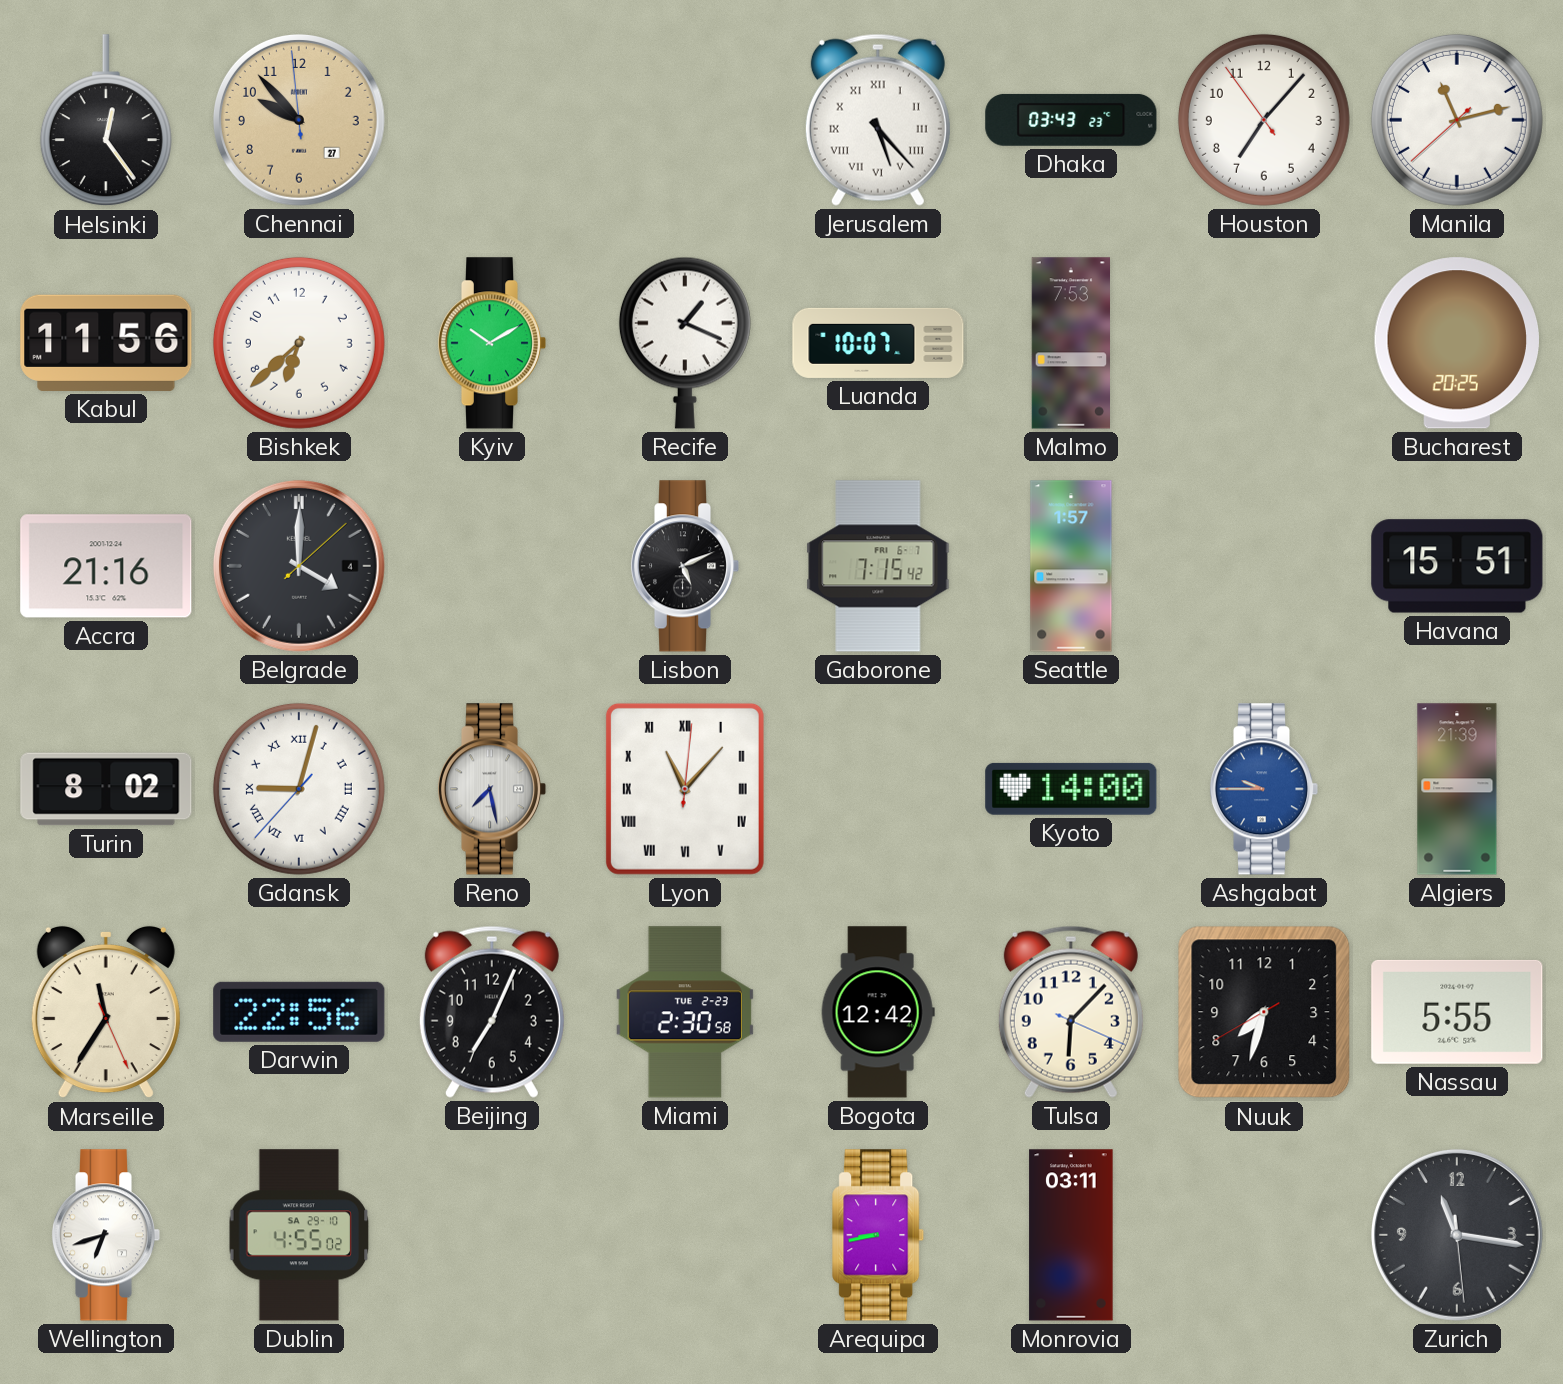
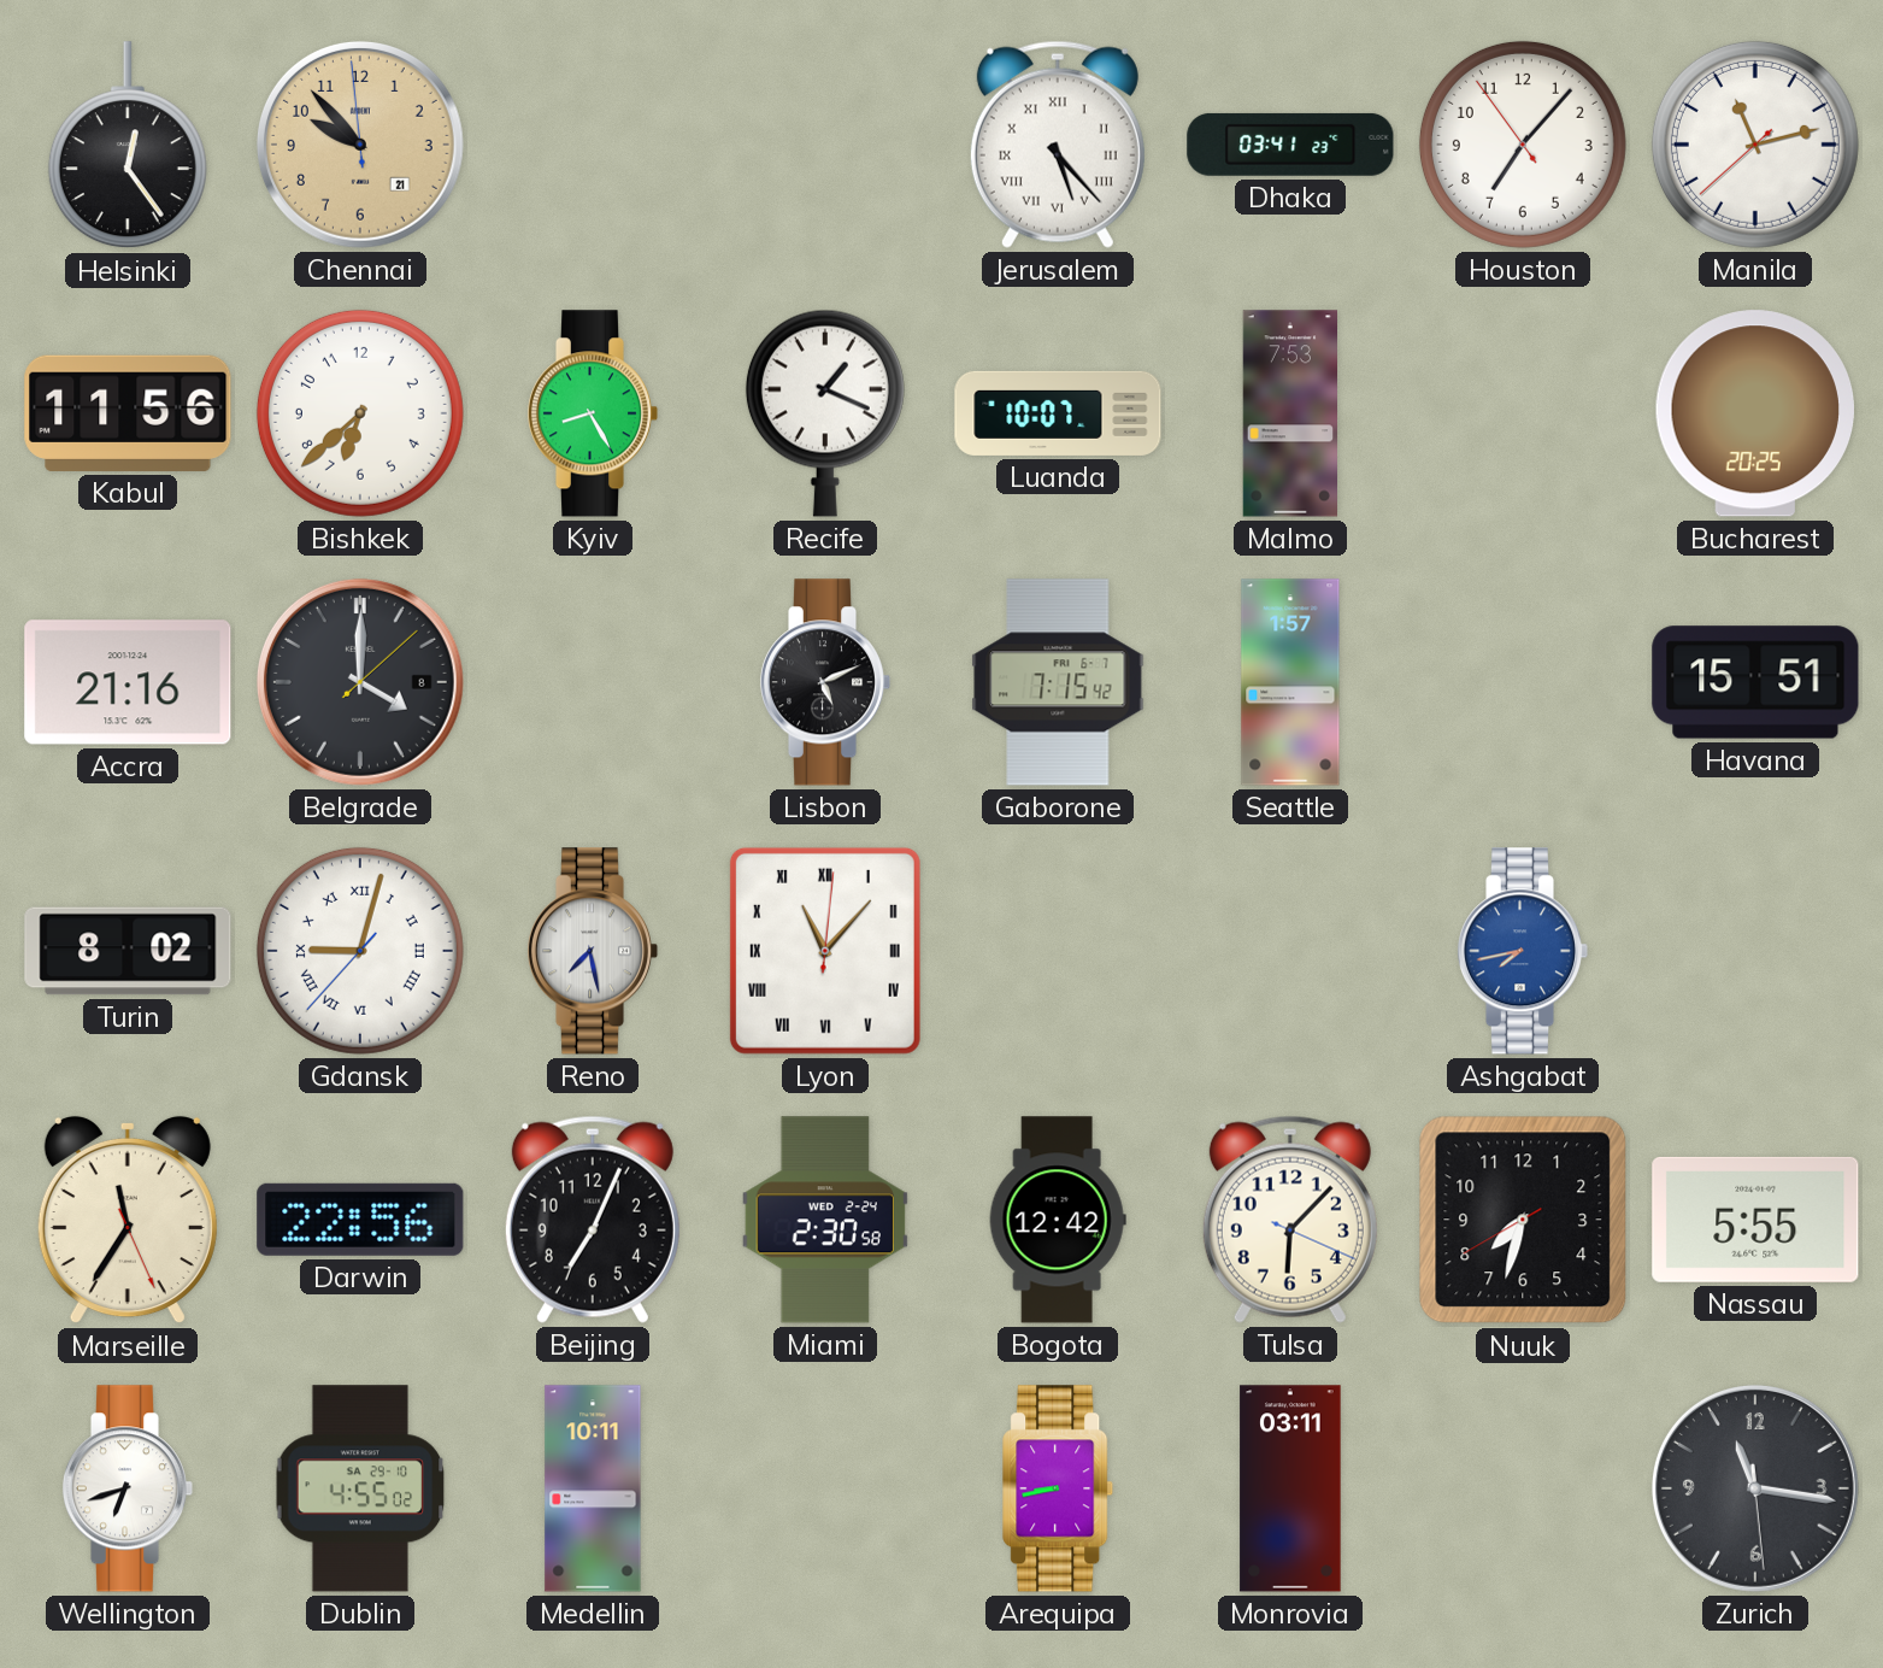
Chennai date: 27 -> 21
Dhaka: 03:43 -> 03:41
Kyiv: 10:10 -> 8:25
Belgrade date: 4 -> 8
Kyoto: 14:00 -> none
Ashgabat: 9:45 -> 7:43
Algiers: 21:39 -> none
Miami date: TUE 2-23 -> WED 2-24
Medellin: none -> 10:11
